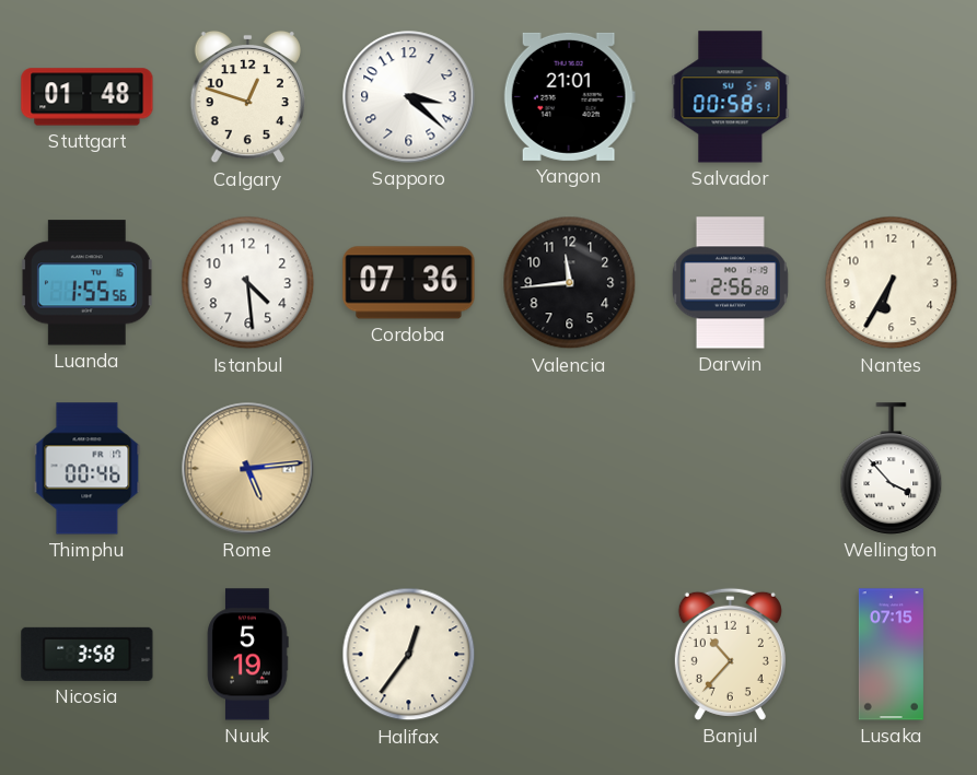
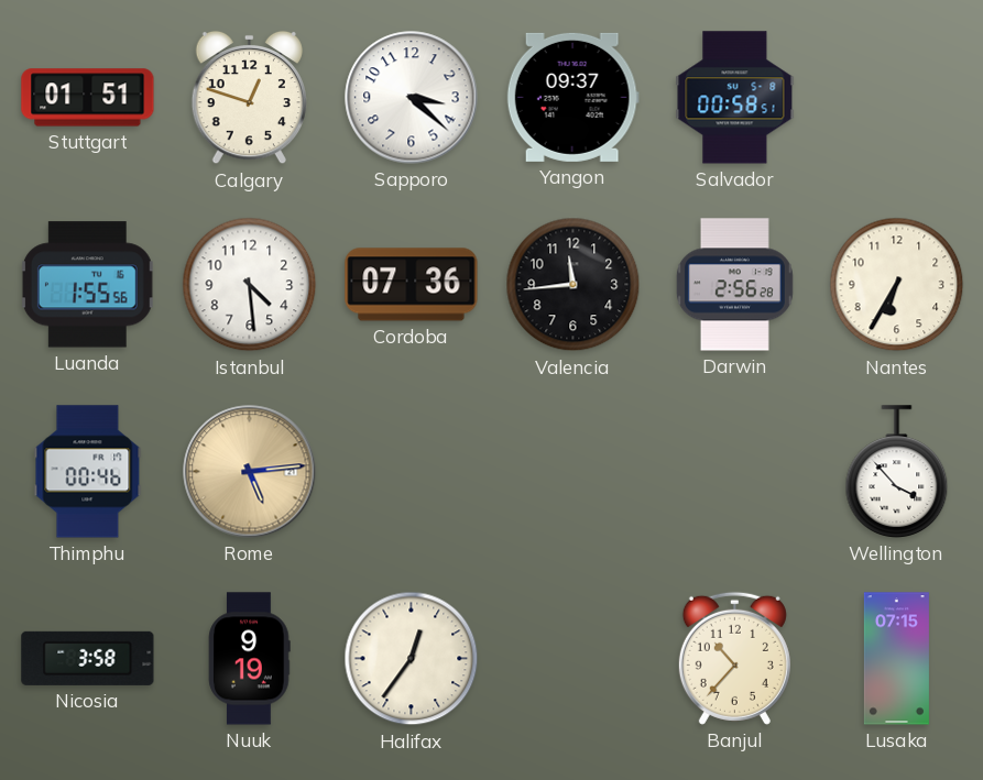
Stuttgart: 01:48 -> 01:51
Yangon: 21:01 -> 09:37
Nuuk: 5:19 -> 9:19
